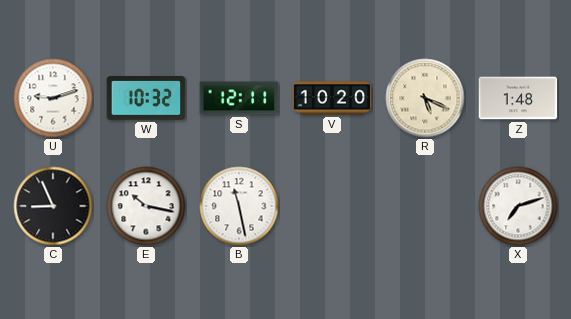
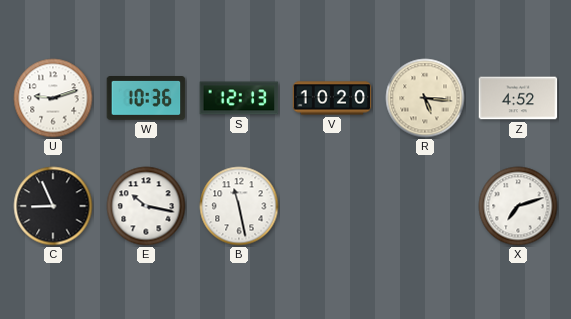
W: 10:32 -> 10:36
S: 12:11 -> 12:13
R: 5:19 -> 5:16
Z: 1:48 -> 4:52
